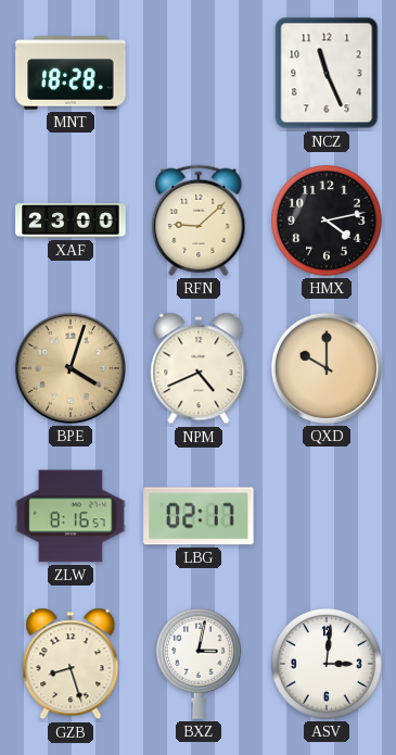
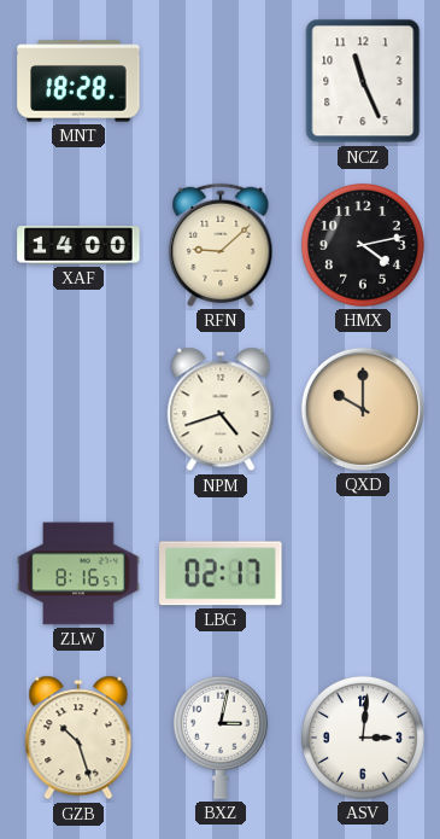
XAF: 23:00 -> 14:00
BPE: 4:03 -> none
NPM: 4:41 -> 4:42
GZB: 8:27 -> 10:27
